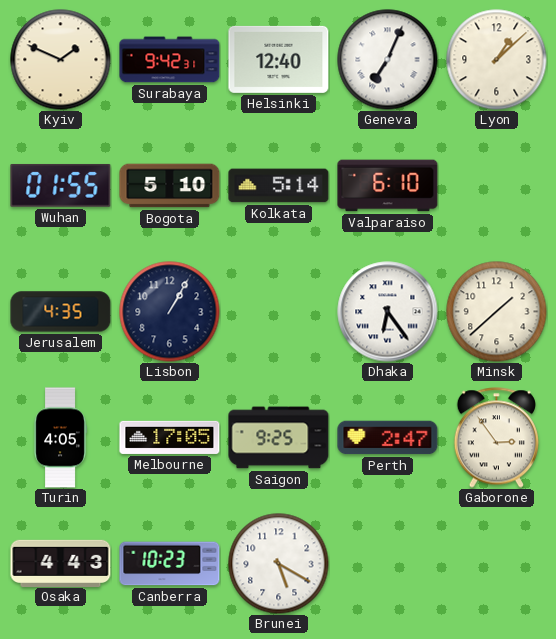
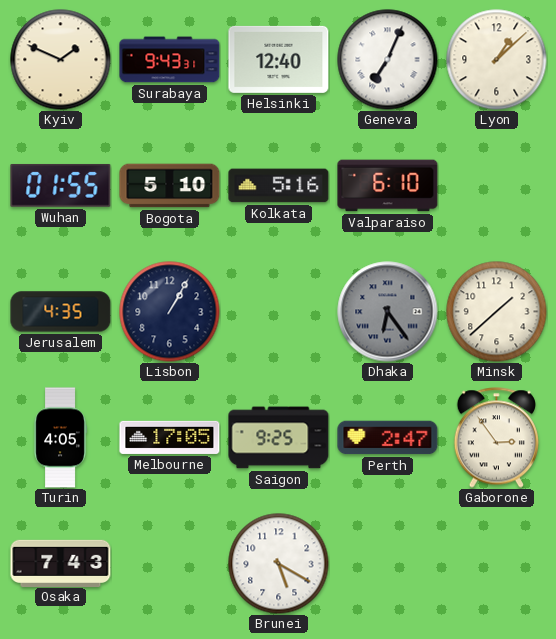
Surabaya: 9:42 -> 9:43
Kolkata: 5:14 -> 5:16
Dhaka dial: white -> grey
Osaka: 4:43 -> 7:43
Canberra: 10:23 -> none
